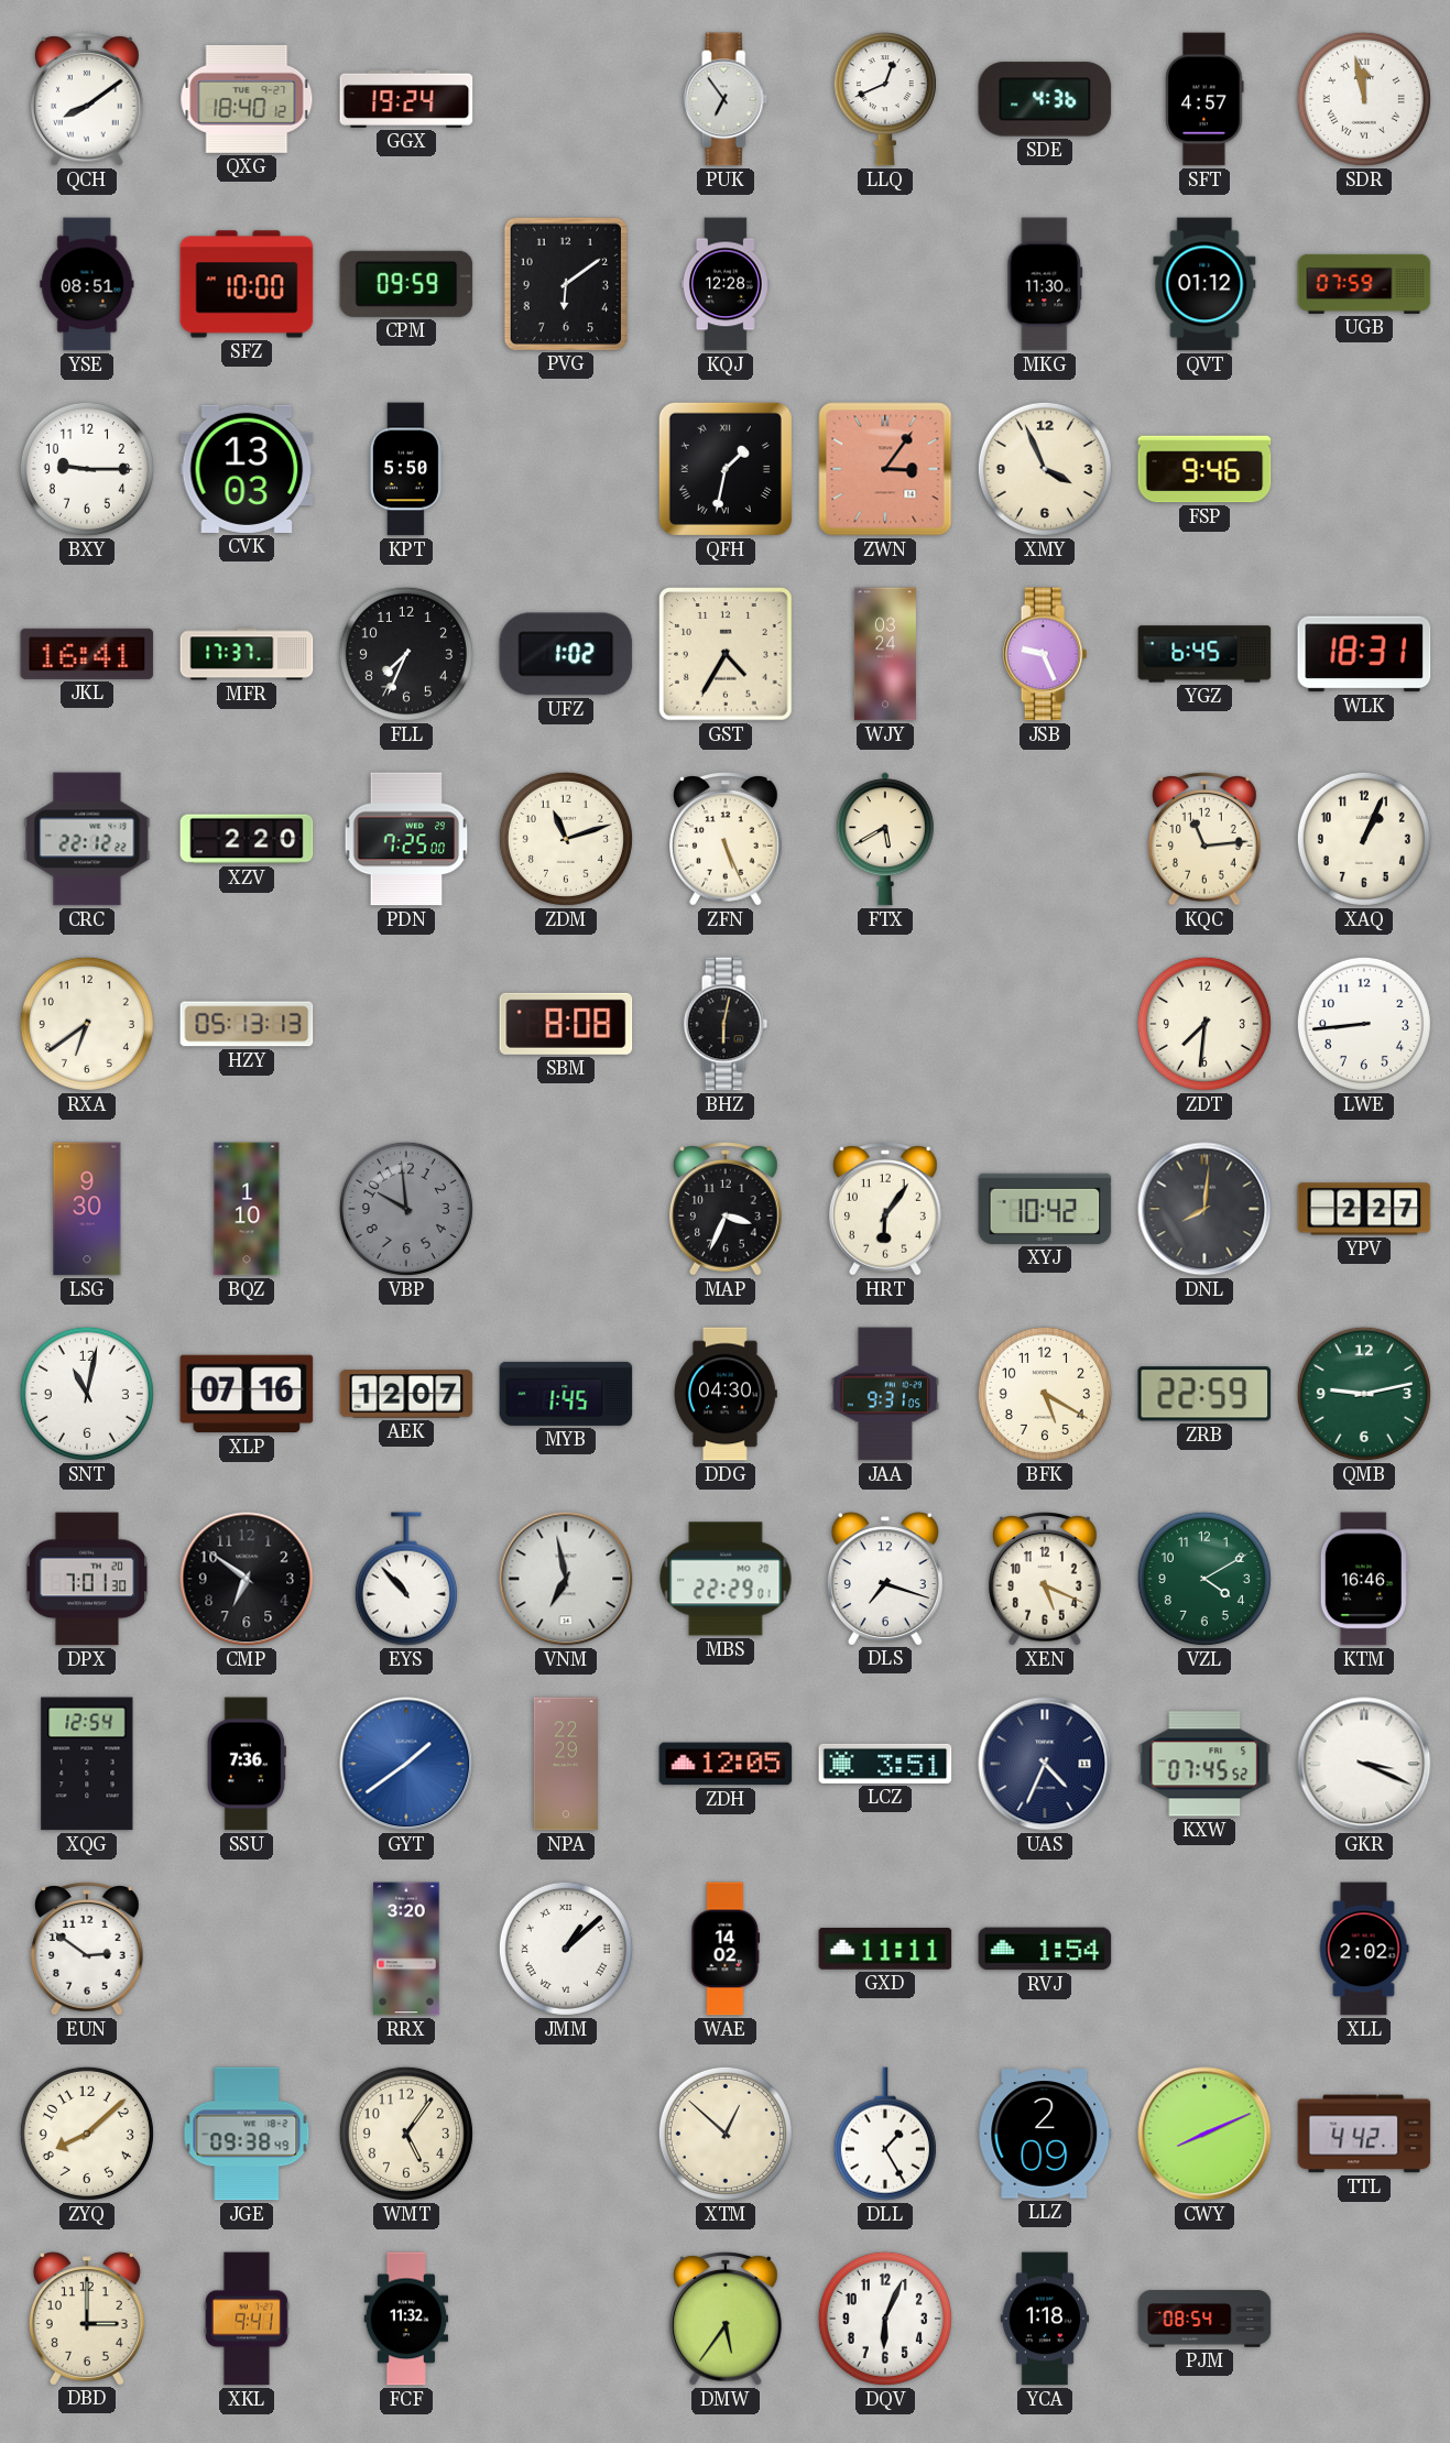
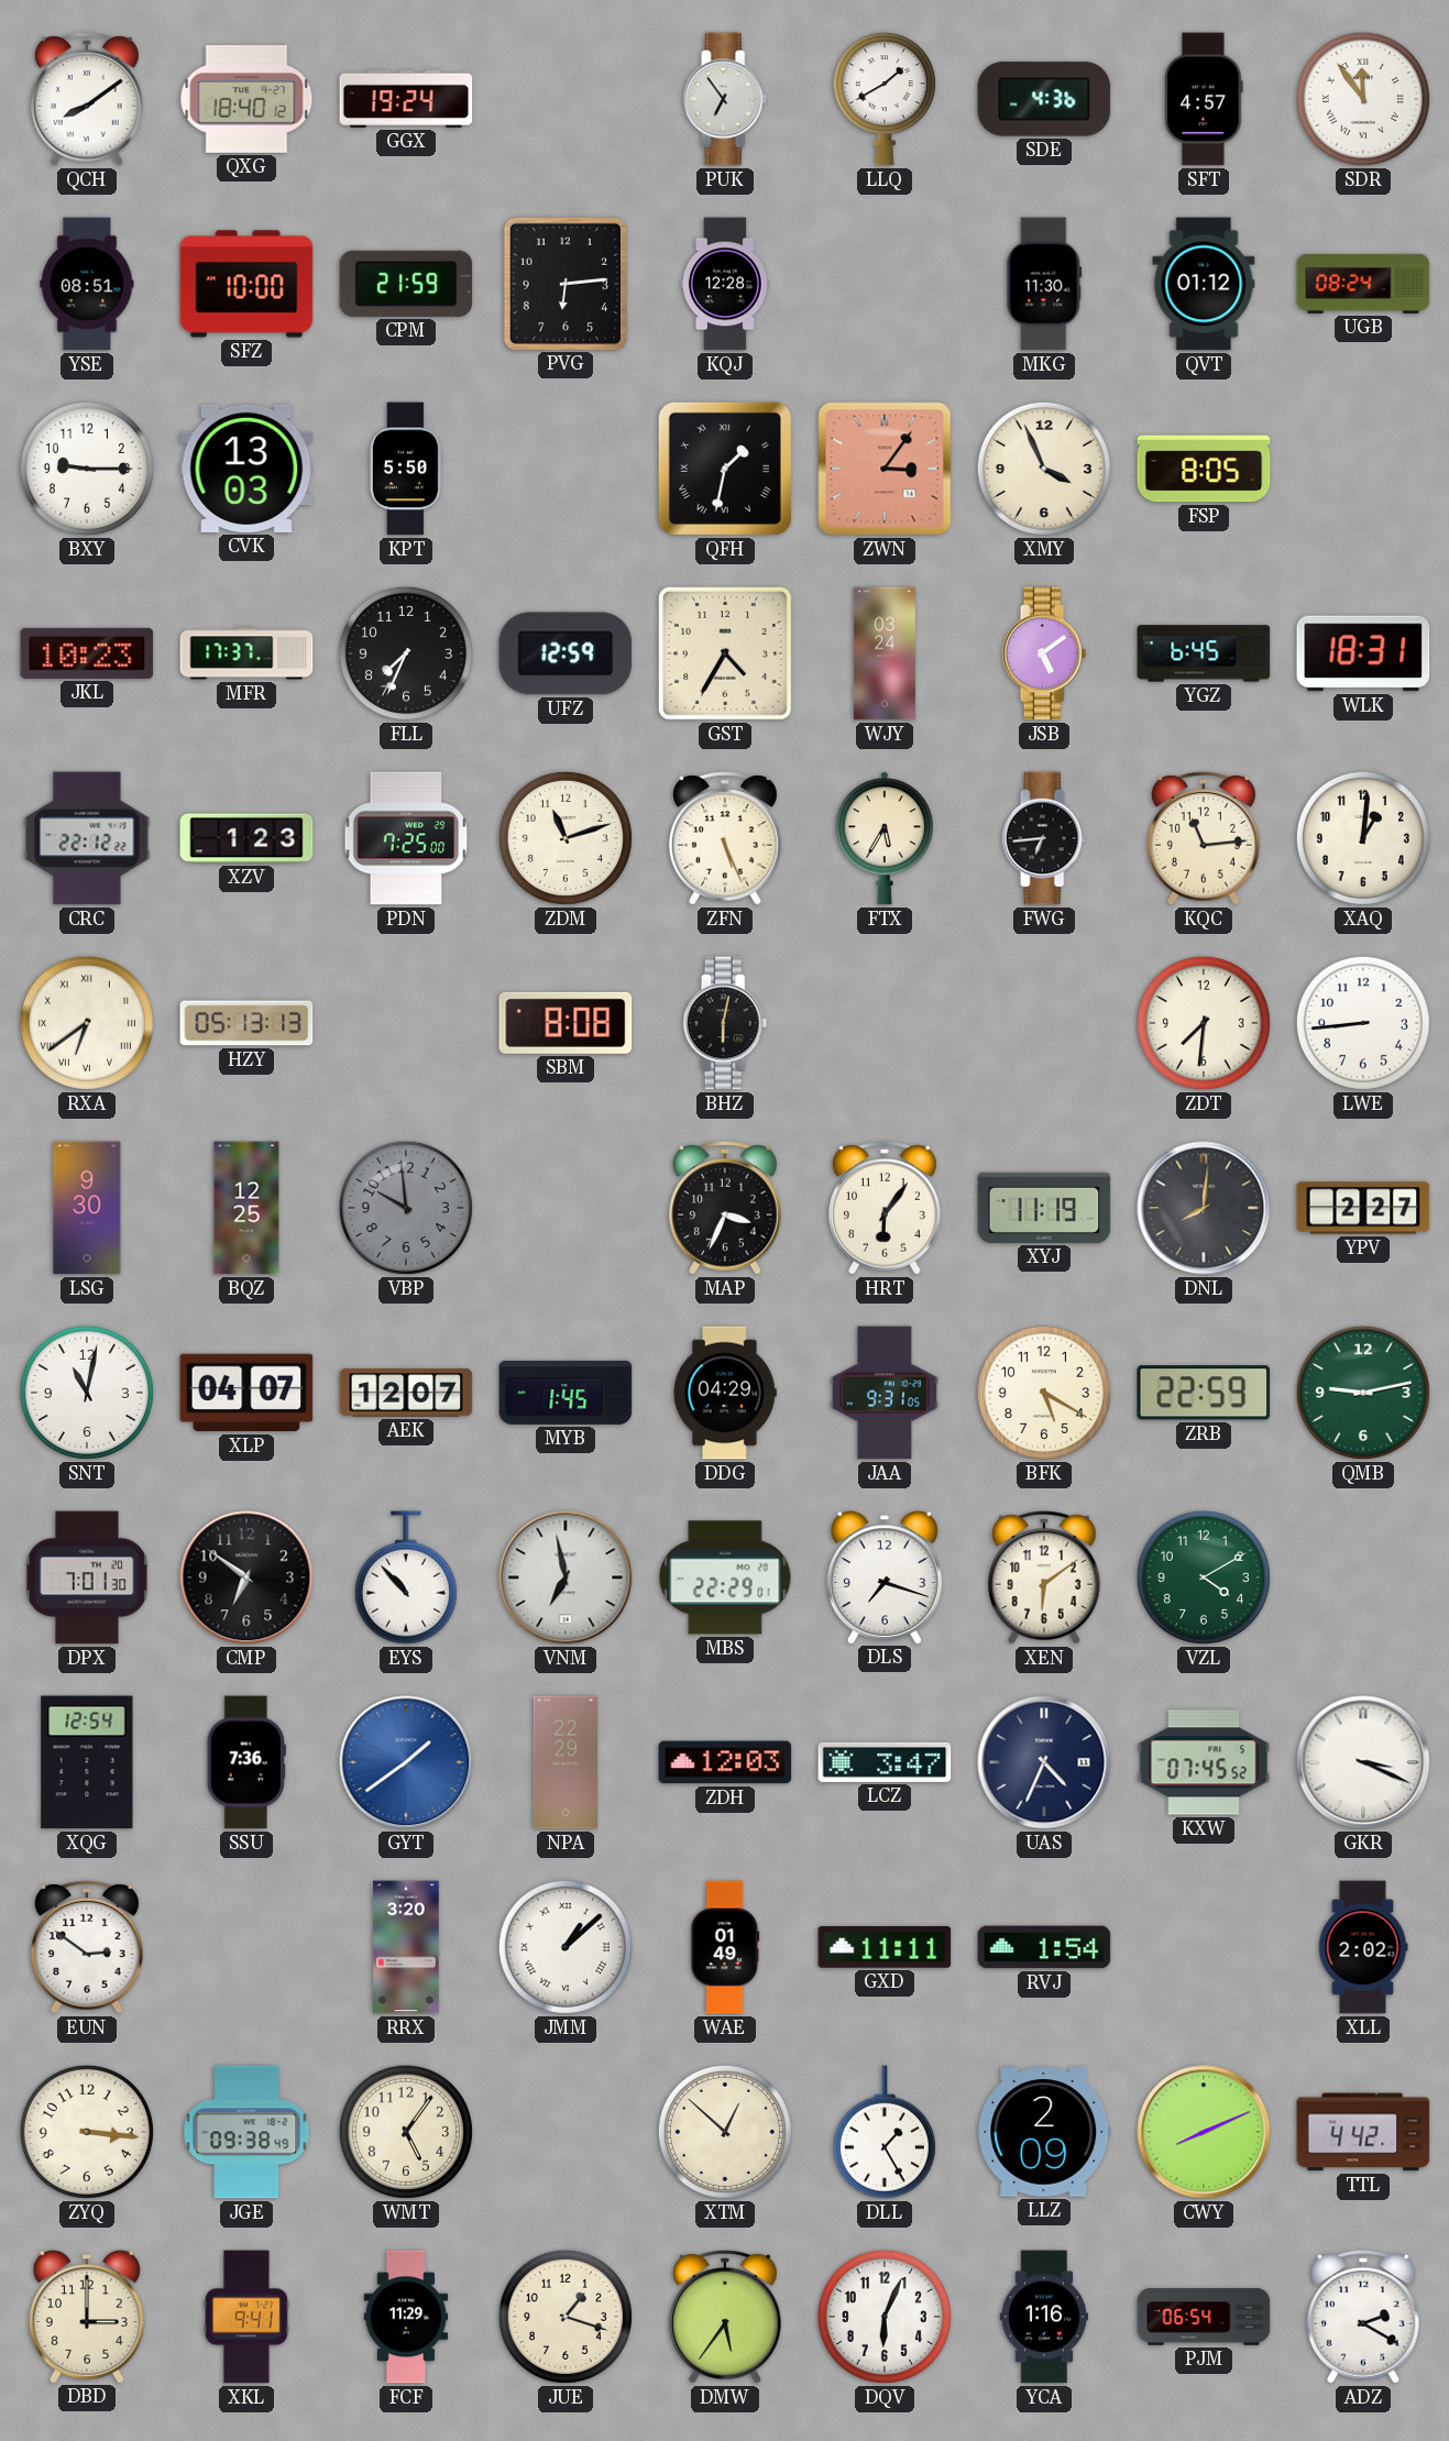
LLQ: 12:41 -> 1:40
SDR: 11:58 -> 11:54
CPM: 09:59 -> 21:59
PVG: 6:09 -> 6:14
UGB: 07:59 -> 08:24
FSP: 9:46 -> 8:05
JKL: 16:41 -> 10:23
UFZ: 1:02 -> 12:59
JSB: 9:26 -> 5:09
XZV: 2:20 -> 1:23
FTX: 5:40 -> 5:35
FWG: none -> 6:44
XAQ: 1:04 -> 1:01
RXA numerals: Arabic -> Roman
BQZ: 1:10 -> 12:25
XYJ: 10:42 -> 11:19
XLP: 07:16 -> 04:07
DDG: 04:30 -> 04:29
XEN: 5:19 -> 6:09
KTM: 16:46 -> none
ZDH: 12:05 -> 12:03
LCZ: 3:51 -> 3:47
WAE: 14:02 -> 01:49
ZYQ: 8:08 -> 3:16
FCF: 11:32 -> 11:29
JUE: none -> 1:18
YCA: 1:18 -> 1:16
PJM: 08:54 -> 06:54
ADZ: none -> 2:20
